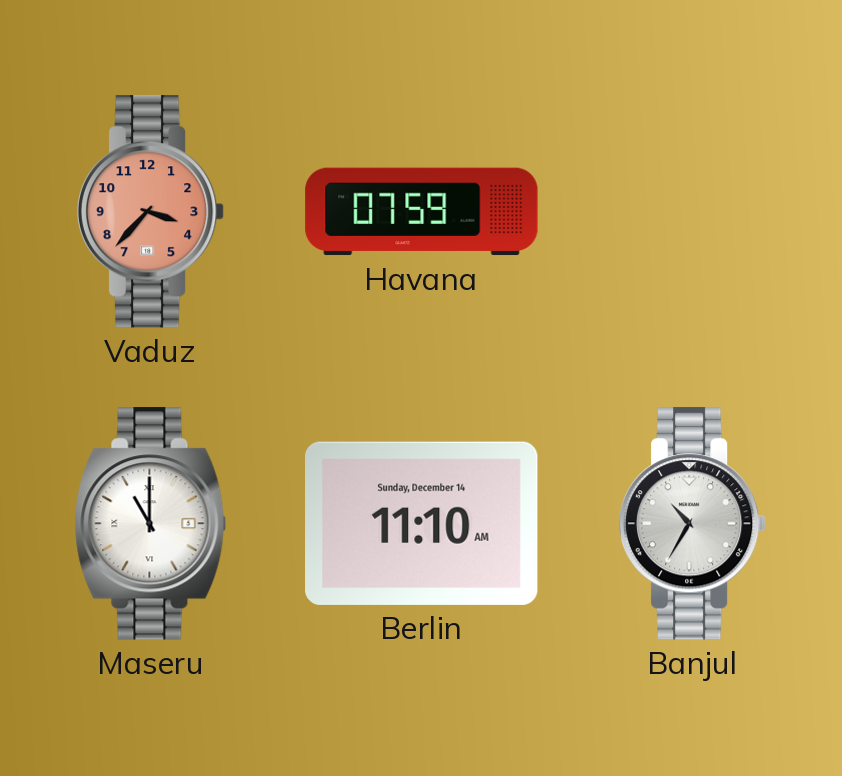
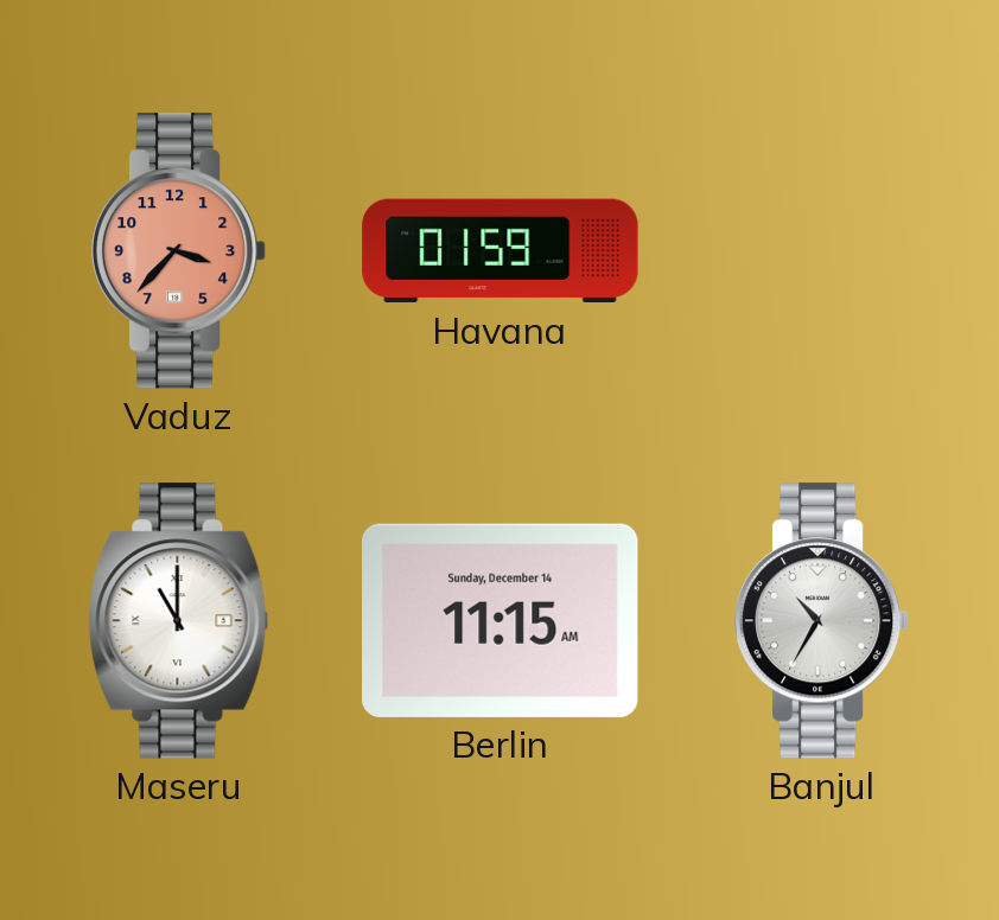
Havana: 07:59 -> 01:59
Berlin: 11:10 -> 11:15
